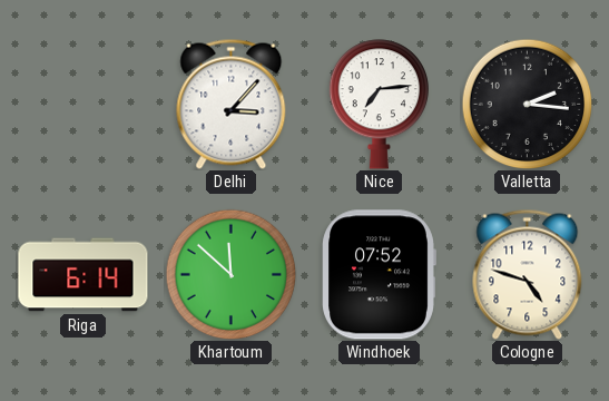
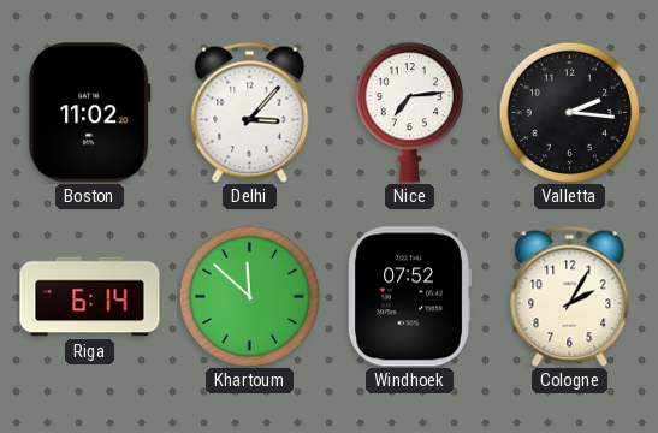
Boston: none -> 11:02
Cologne: 4:48 -> 2:05
